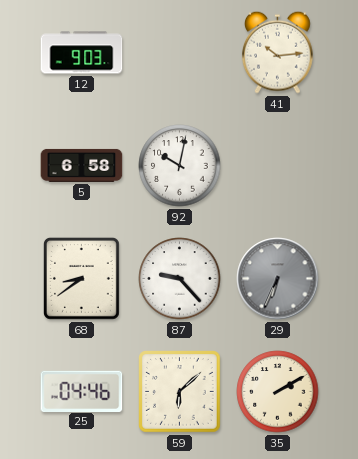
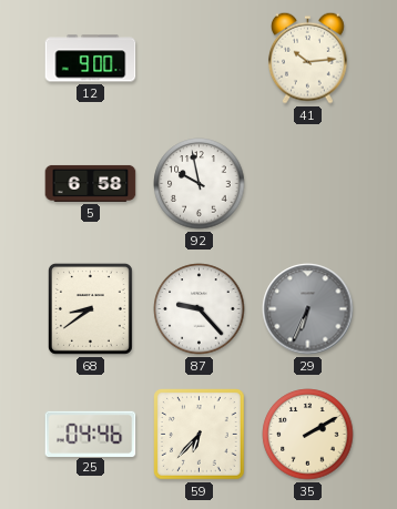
12: 9:03 -> 9:00
92: 10:02 -> 9:58
59: 6:08 -> 6:37
